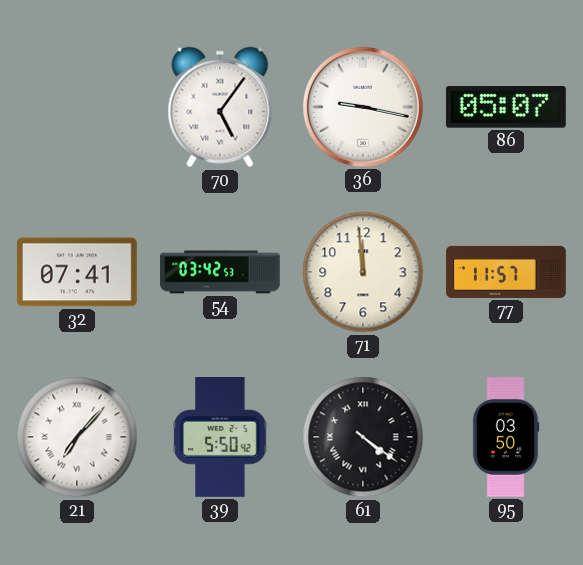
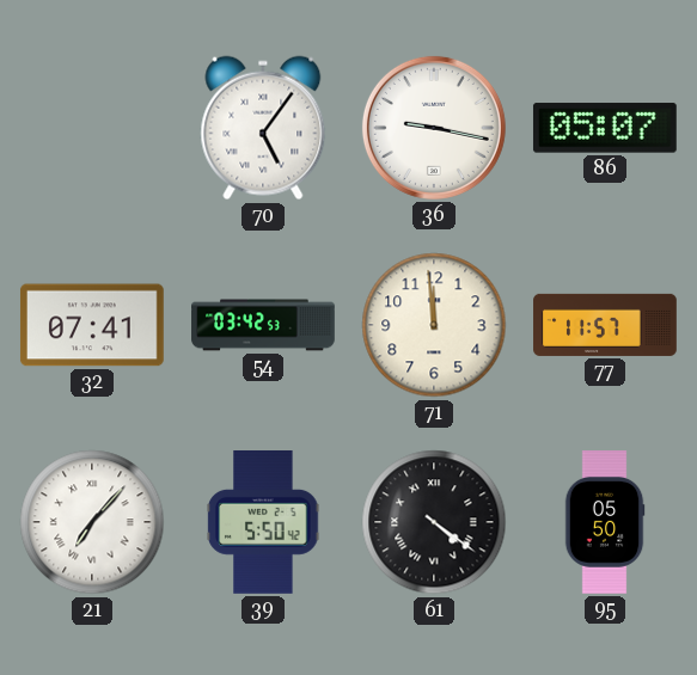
95: 03:50 -> 05:50
